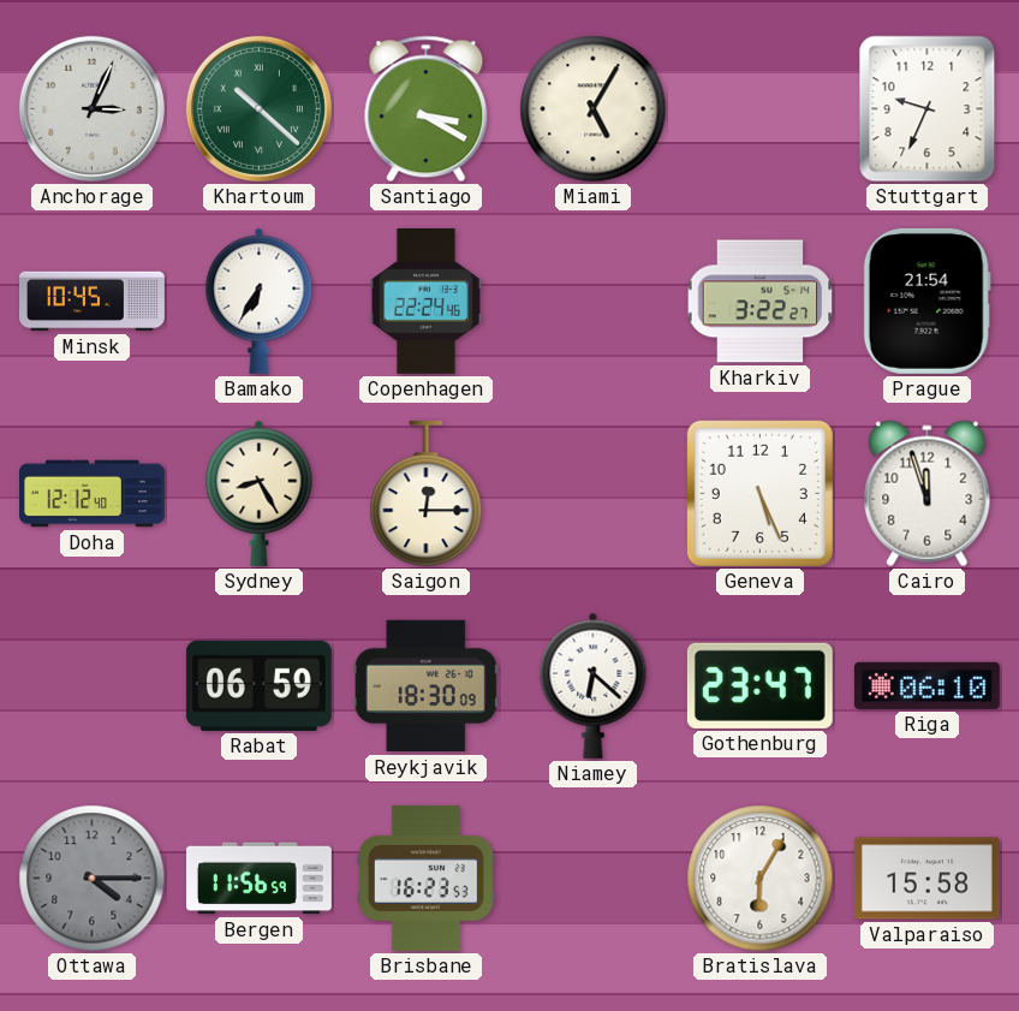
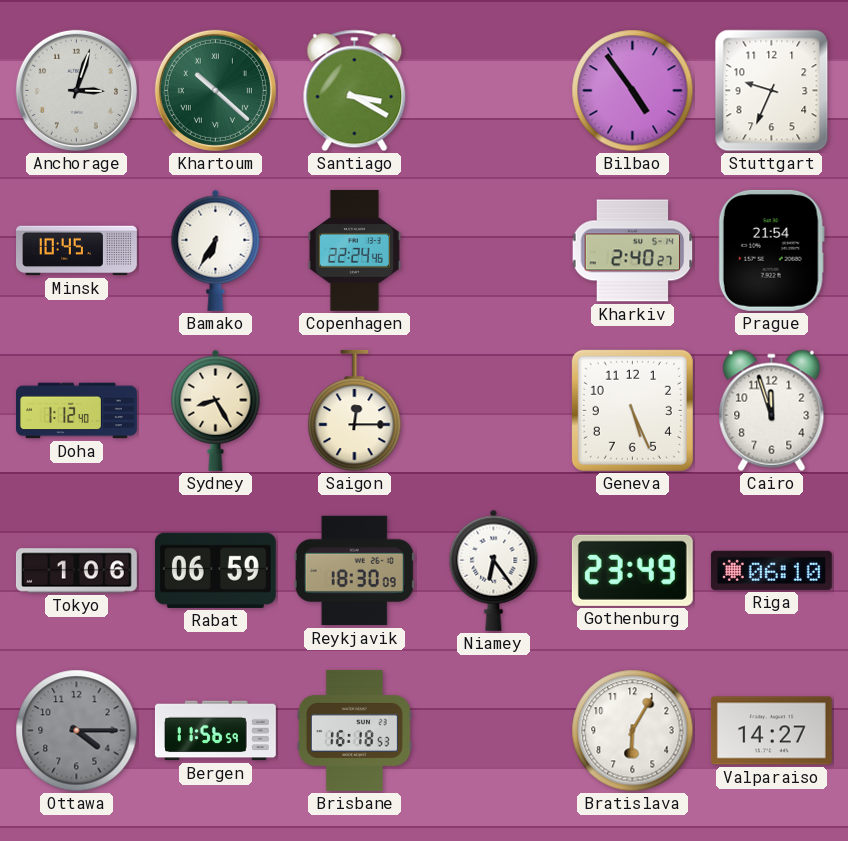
Anchorage: 3:04 -> 3:03
Miami: 5:05 -> none
Bilbao: none -> 4:54
Kharkiv: 3:22 -> 2:40
Doha: 12:12 -> 1:12
Tokyo: none -> 1:06
Niamey: 6:22 -> 6:24
Gothenburg: 23:47 -> 23:49
Brisbane: 16:23 -> 16:18
Valparaiso: 15:58 -> 14:27
